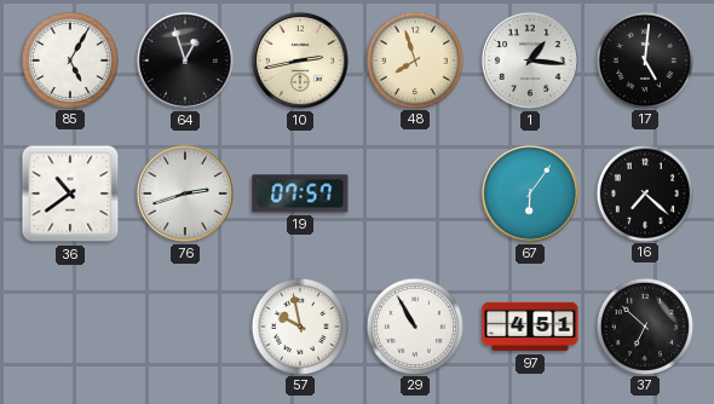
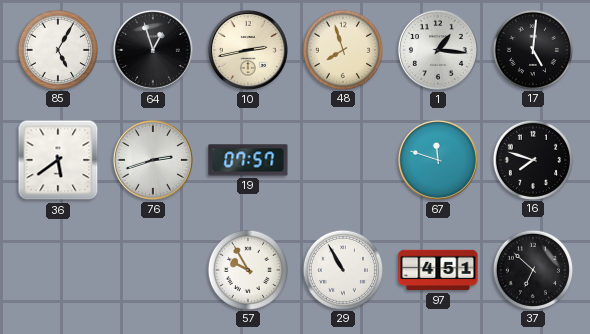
36: 10:39 -> 5:39
67: 6:06 -> 11:48
16: 7:22 -> 7:48
57: 9:58 -> 9:55
